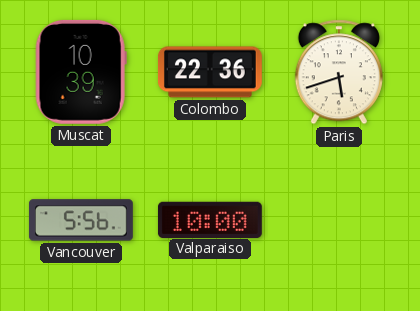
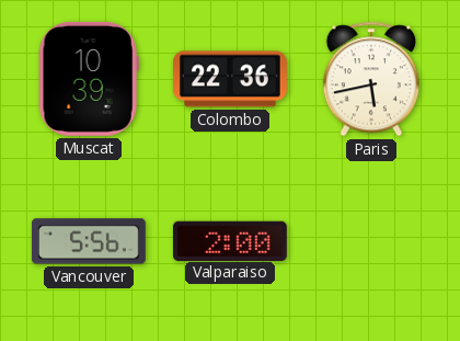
Paris: 5:42 -> 5:43
Valparaiso: 10:00 -> 2:00
